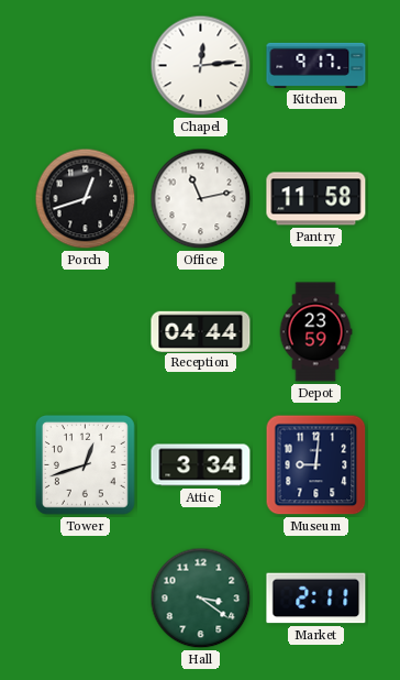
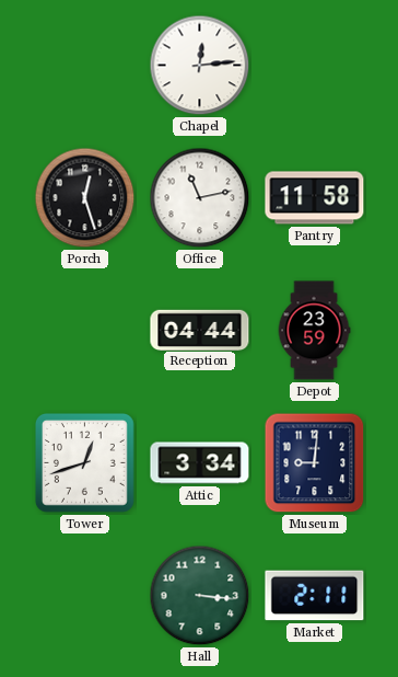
Kitchen: 9:17 -> none
Porch: 12:42 -> 12:27
Hall: 3:21 -> 3:16
